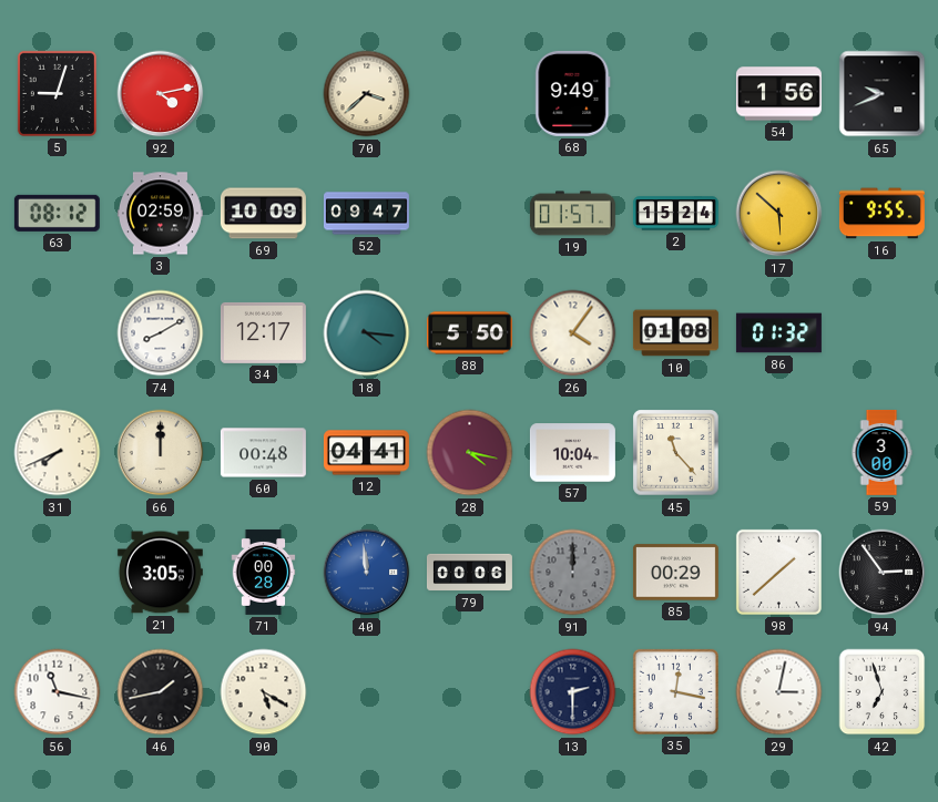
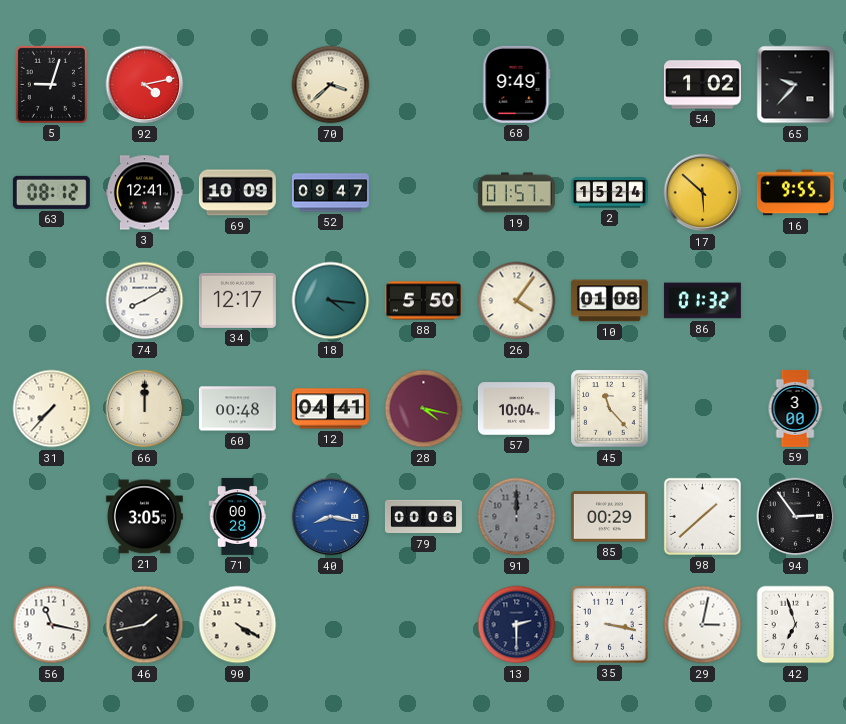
54: 1:56 -> 1:02
65: 9:41 -> 9:37
3: 02:59 -> 12:41
31: 7:41 -> 7:37
40: 11:59 -> 8:17
90: 5:20 -> 4:20
35: 12:17 -> 3:17
